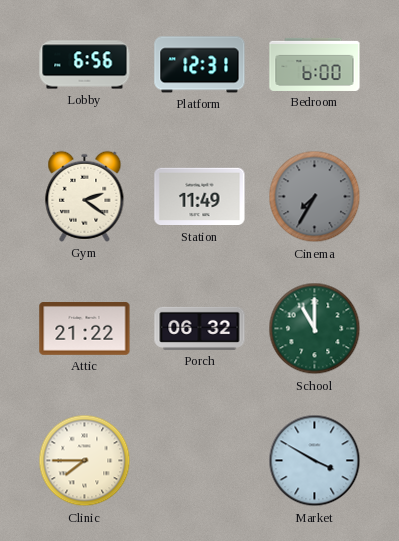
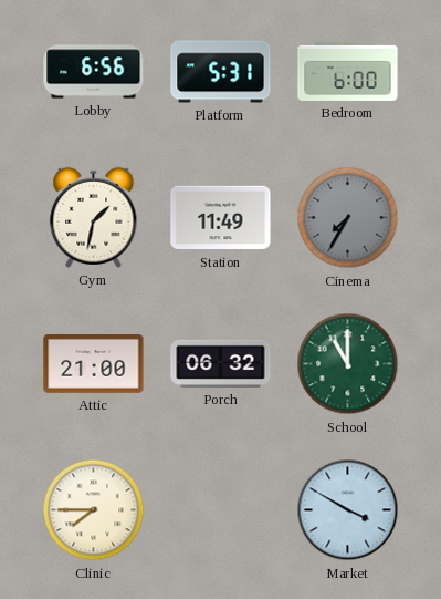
Platform: 12:31 -> 5:31
Gym: 2:21 -> 1:32
Attic: 21:22 -> 21:00
